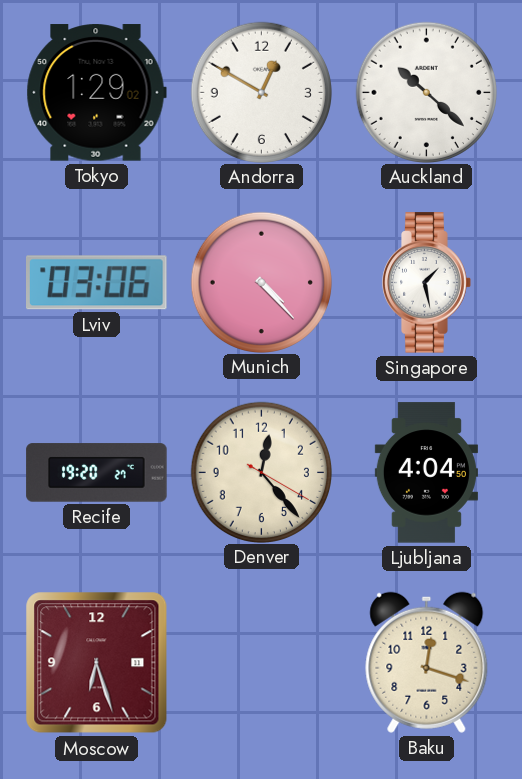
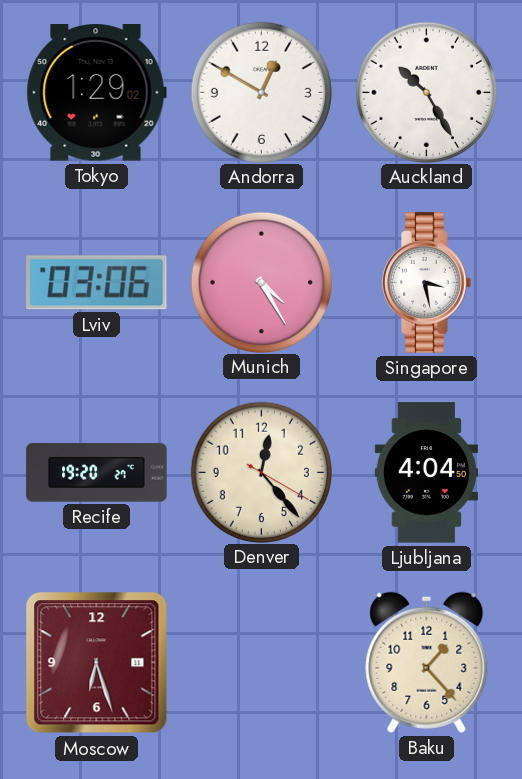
Auckland: 10:22 -> 10:25
Munich: 4:23 -> 4:25
Singapore: 1:28 -> 3:28
Baku: 12:18 -> 1:23
